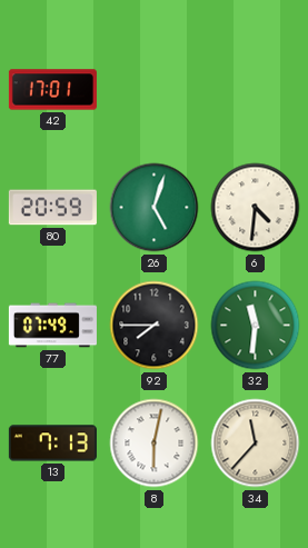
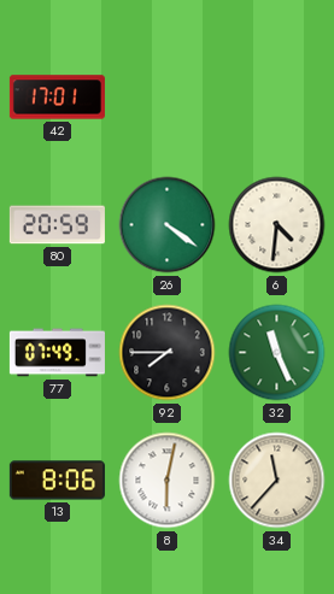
26: 5:03 -> 4:21
32: 11:31 -> 11:26
13: 7:13 -> 8:06
